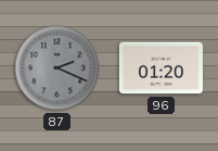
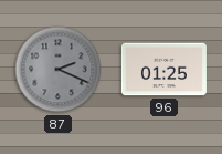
96: 01:20 -> 01:25
